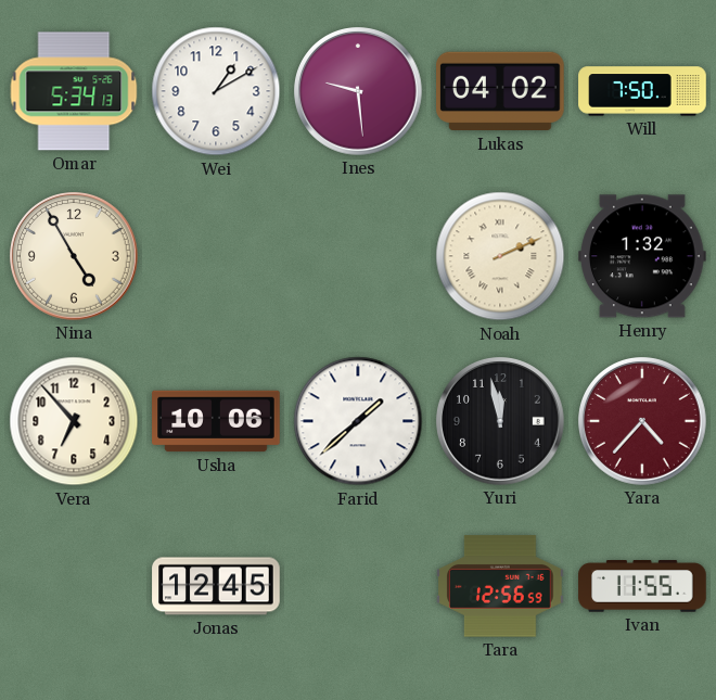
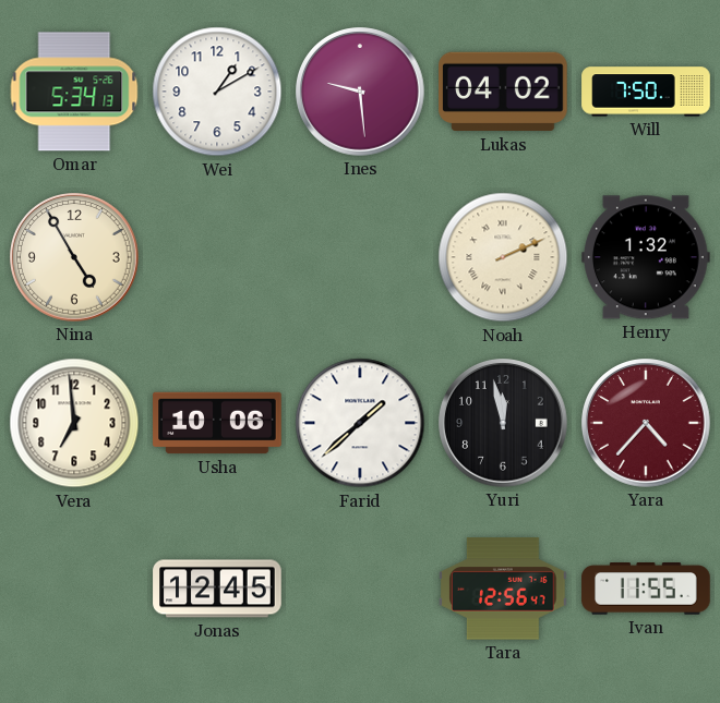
Vera: 6:53 -> 6:59
Tara: 12:56:59 -> 12:56:47
